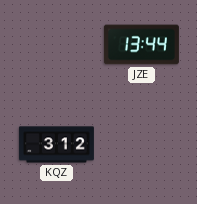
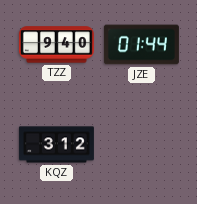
TZZ: none -> 9:40
JZE: 13:44 -> 01:44
